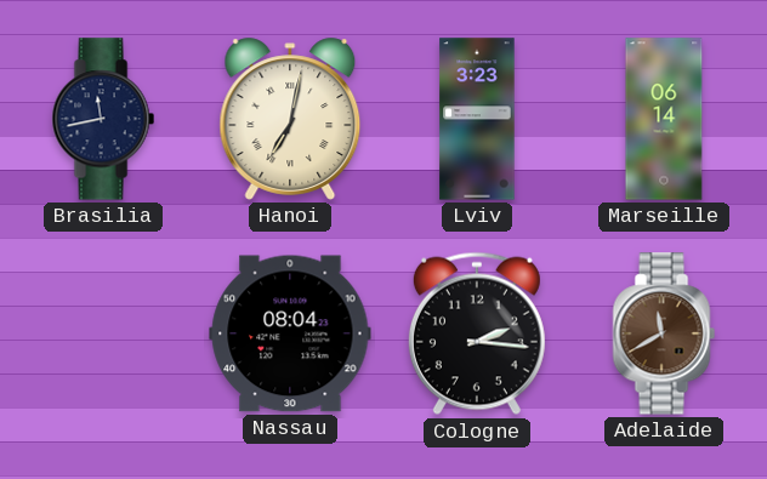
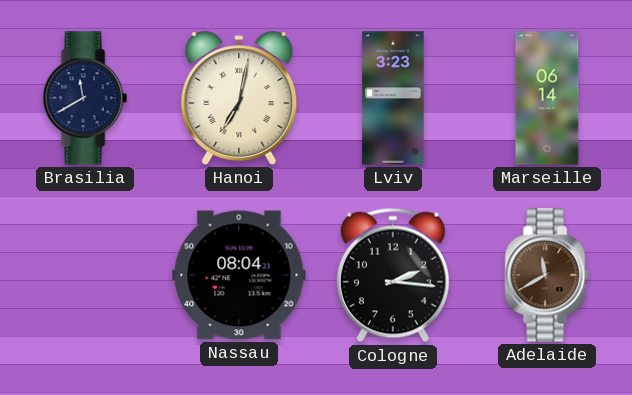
Brasilia: 11:43 -> 11:40
